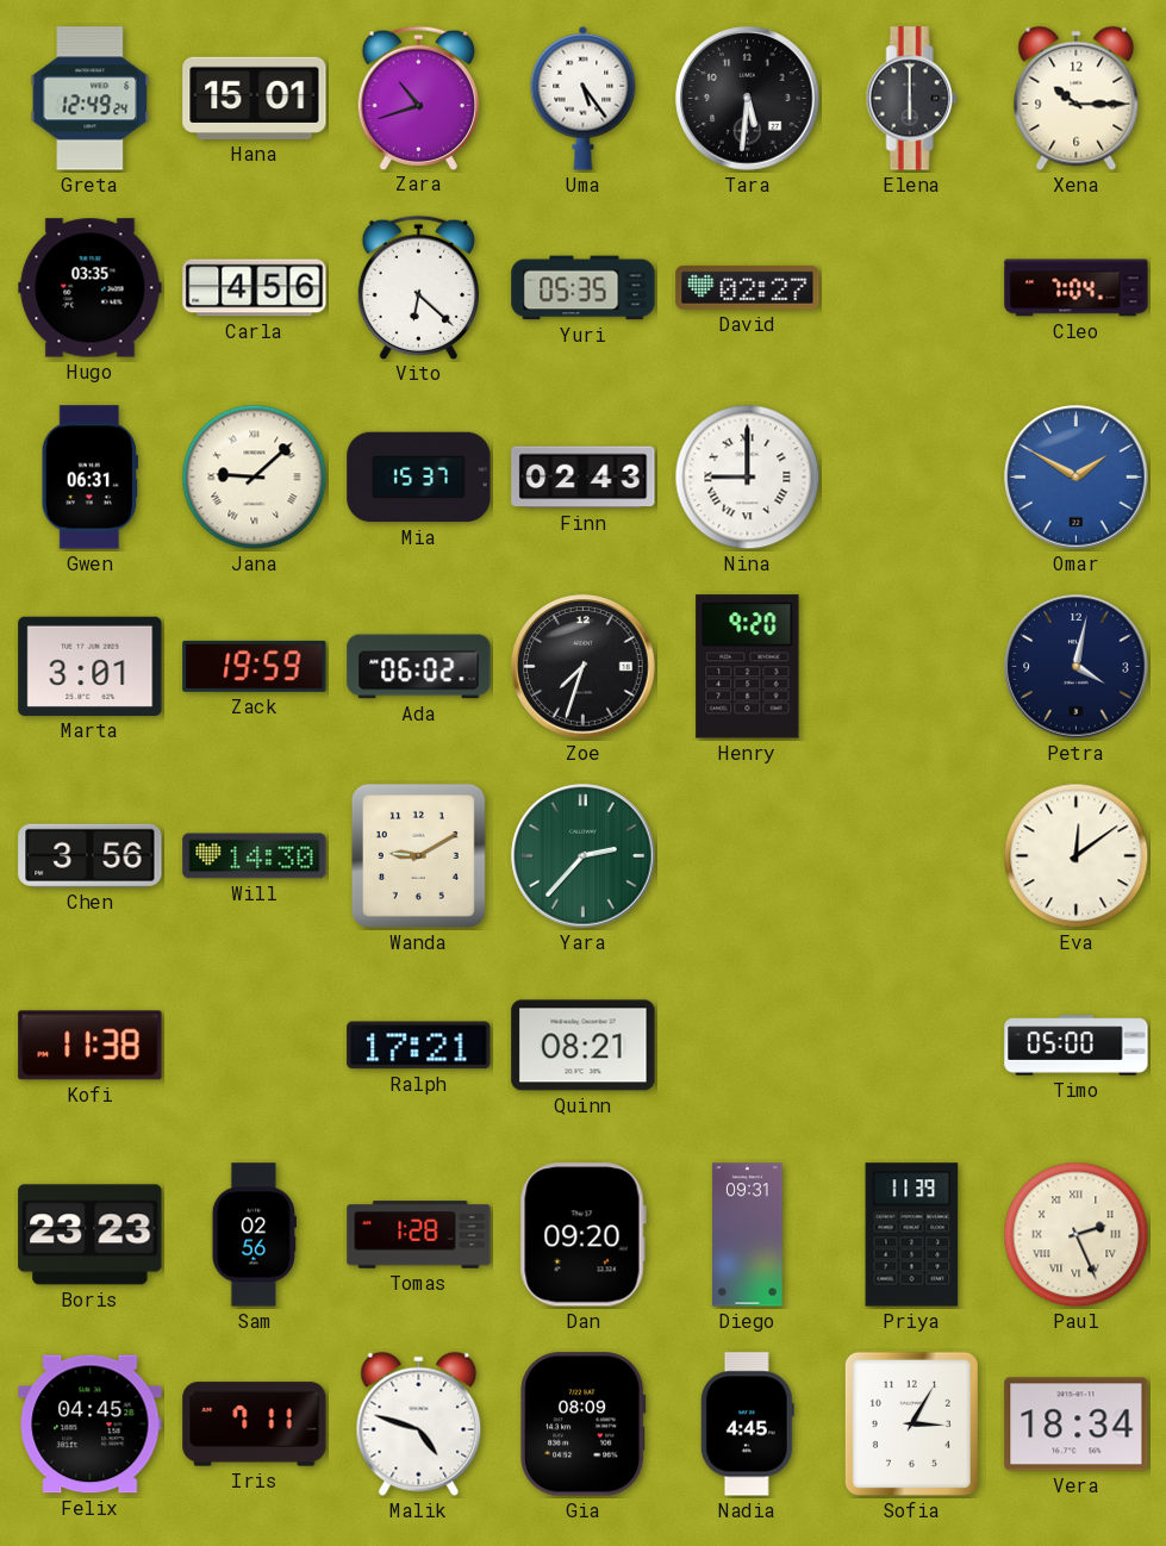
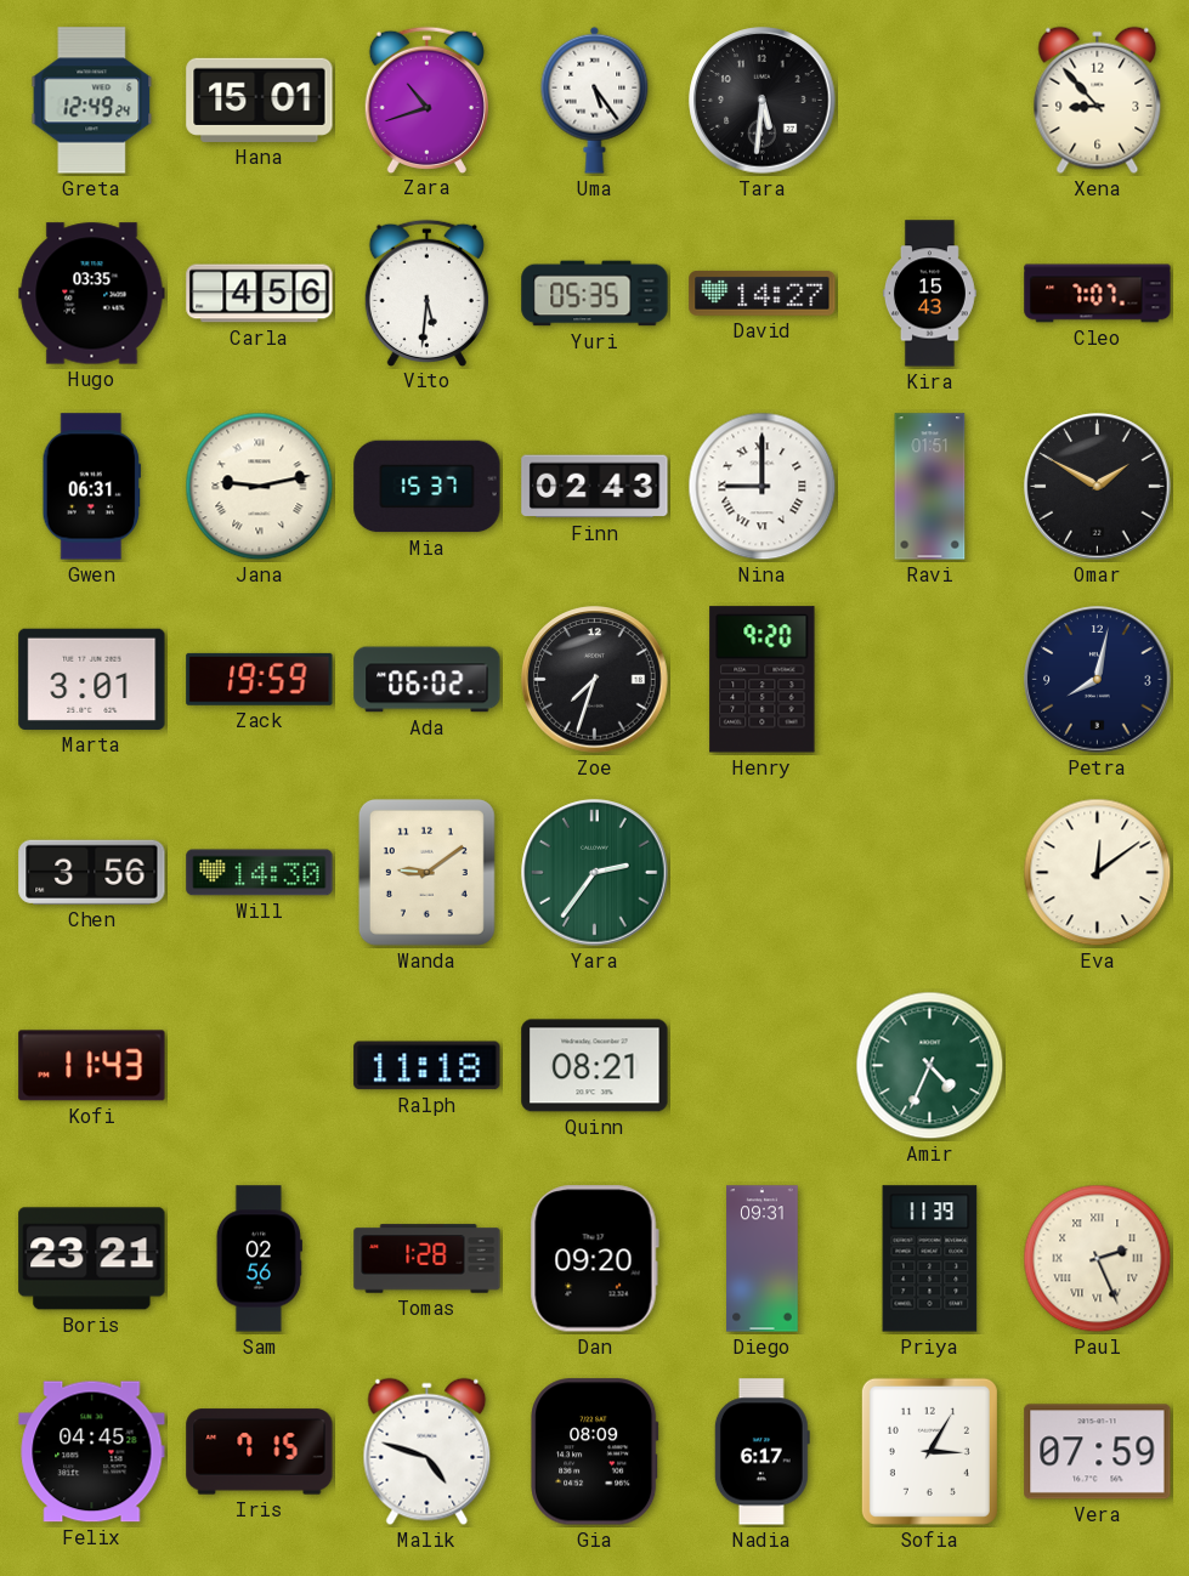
Elena: 6:00 -> none
Xena: 10:15 -> 8:53
Vito: 6:22 -> 5:31
David: 02:27 -> 14:27
Kira: none -> 15:43
Cleo: 7:04 -> 7:07
Jana: 9:08 -> 9:13
Ravi: none -> 01:51
Omar dial: blue -> black
Petra: 4:02 -> 8:02
Wanda: 9:10 -> 9:09
Yara: 2:37 -> 2:36
Kofi: 11:38 -> 11:43
Ralph: 17:21 -> 11:18
Amir: none -> 4:34
Timo: 05:00 -> none
Boris: 23:23 -> 23:21
Iris: 7:11 -> 7:15
Nadia: 4:45 -> 6:17
Vera: 18:34 -> 07:59
